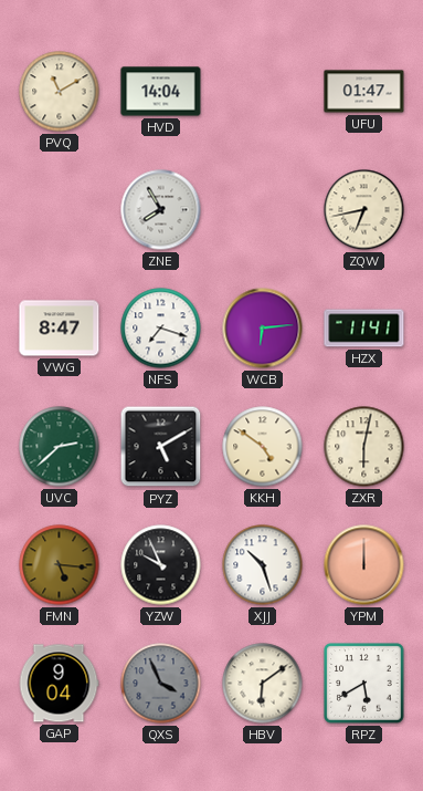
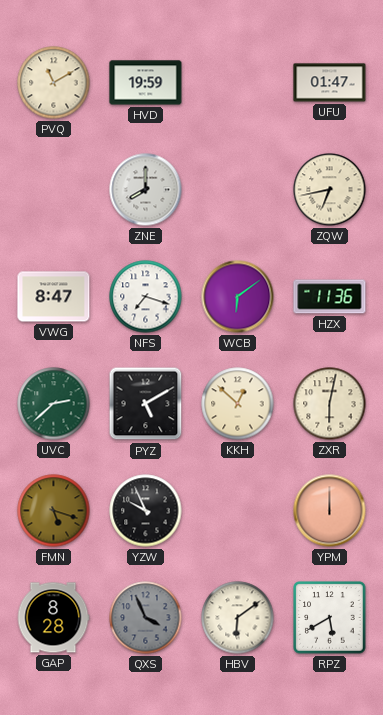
HVD: 14:04 -> 19:59
ZNE: 7:55 -> 8:00
WCB: 6:14 -> 6:09
HZX: 11:41 -> 11:36
KKH: 4:51 -> 12:52
FMN: 5:16 -> 5:18
XJJ: 10:27 -> none
GAP: 9:04 -> 8:28
